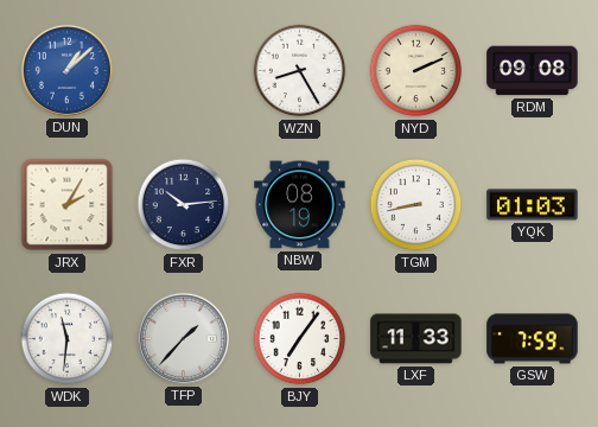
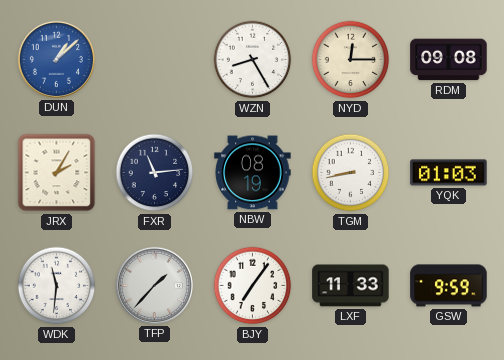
NYD: 2:11 -> 12:15
FXR: 10:14 -> 11:14
GSW: 7:59 -> 9:59
